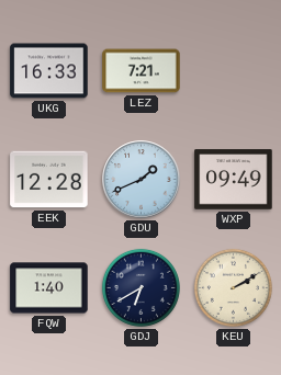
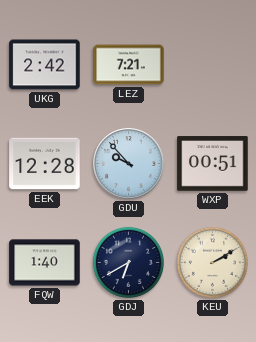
UKG: 16:33 -> 2:42
GDU: 1:41 -> 9:53
WXP: 09:49 -> 00:51
